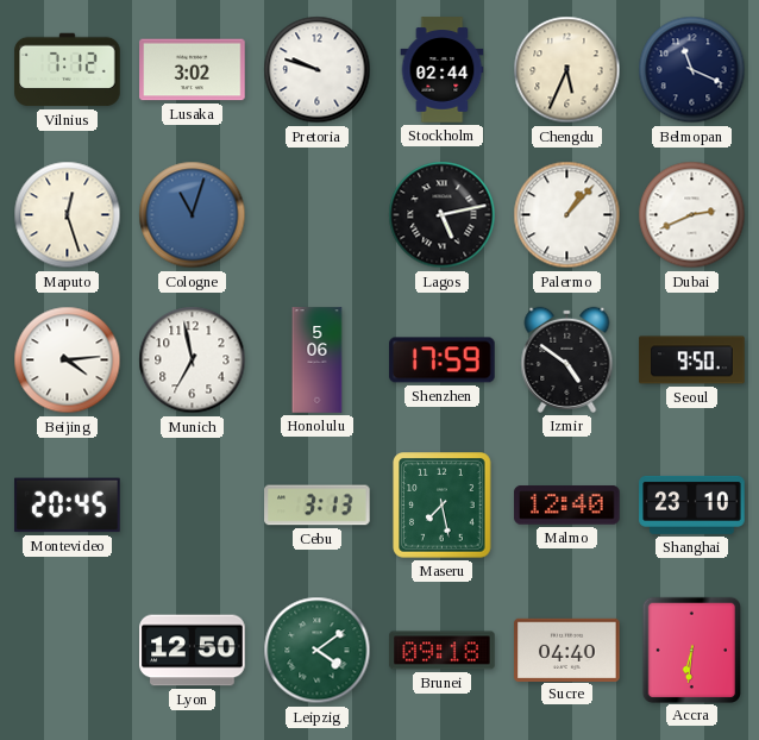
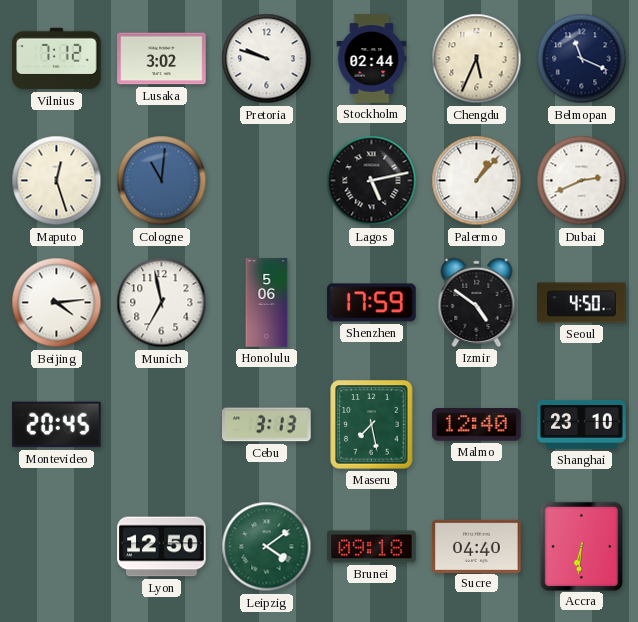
Cologne: 11:03 -> 11:01
Seoul: 9:50 -> 4:50
